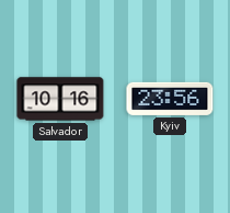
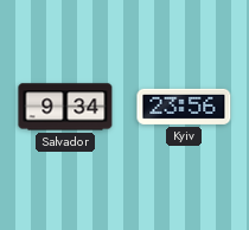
Salvador: 10:16 -> 9:34
